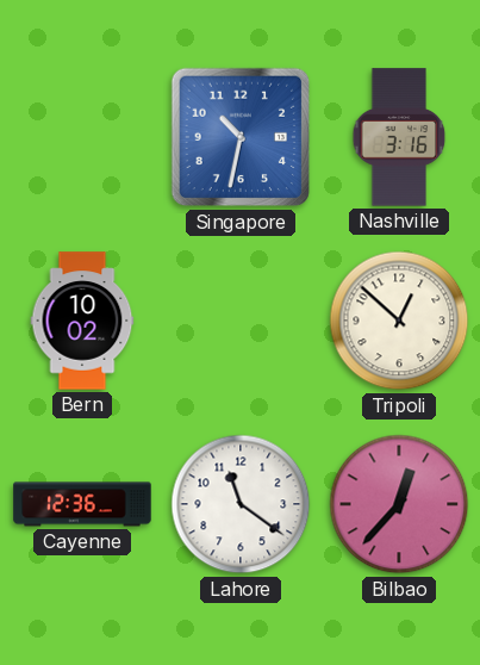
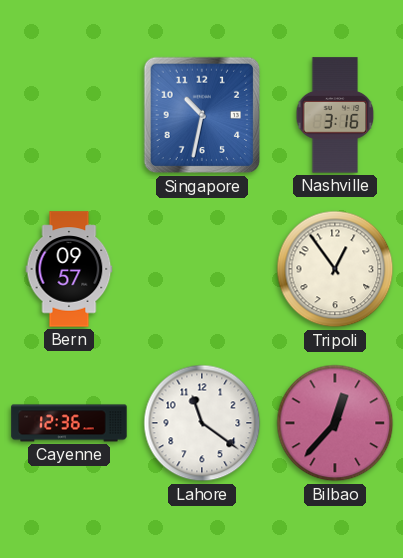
Bern: 10:02 -> 09:57
Tripoli: 12:52 -> 12:54
